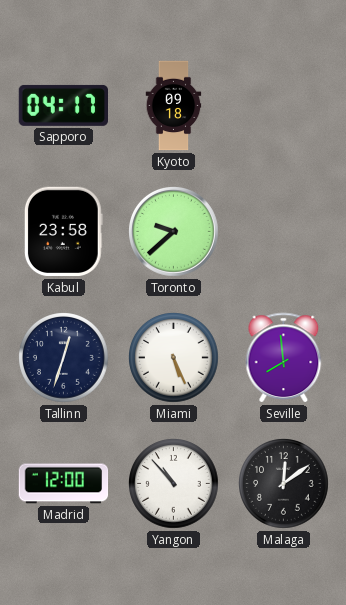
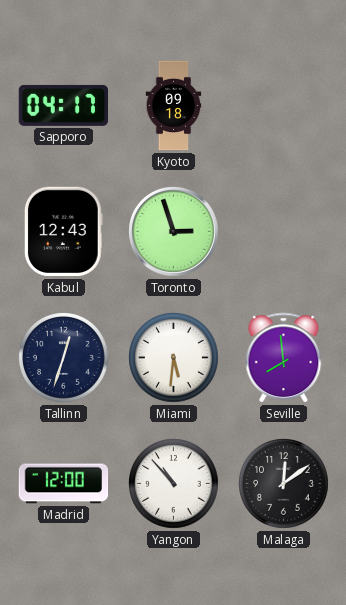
Kabul: 23:58 -> 12:43
Toronto: 9:38 -> 2:57
Miami: 5:26 -> 5:31
